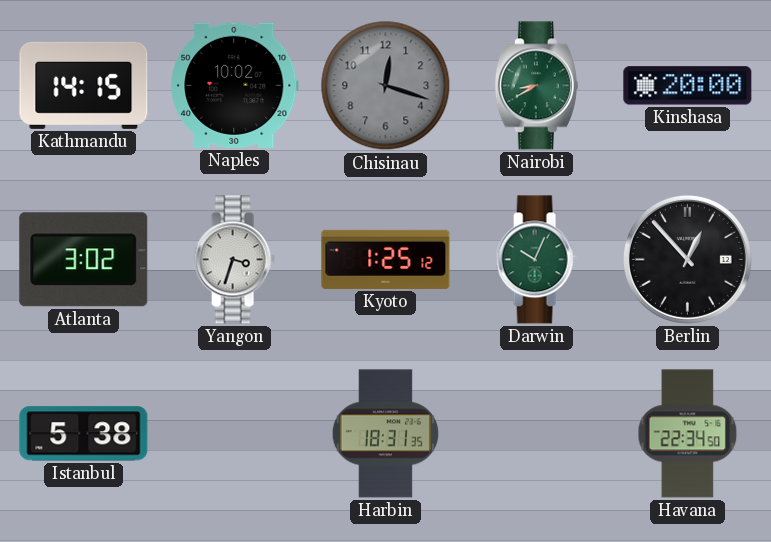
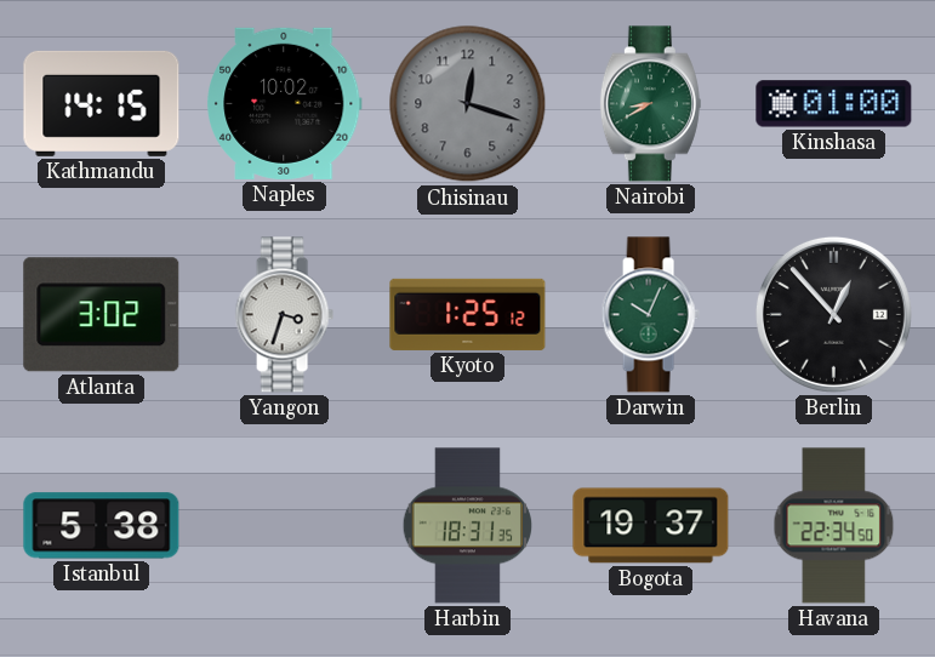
Kinshasa: 20:00 -> 01:00
Bogota: none -> 19:37
